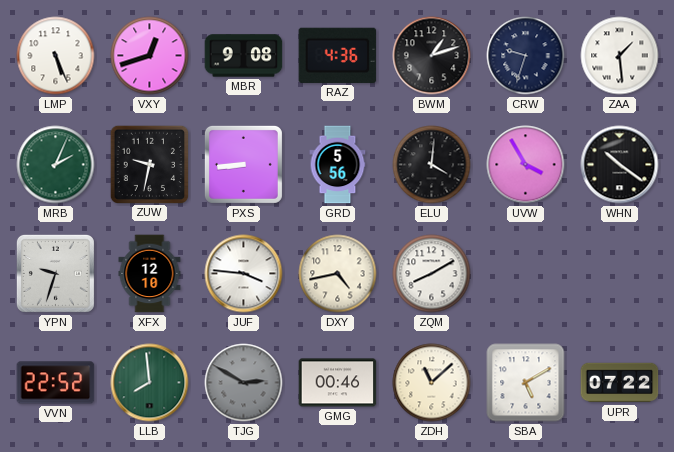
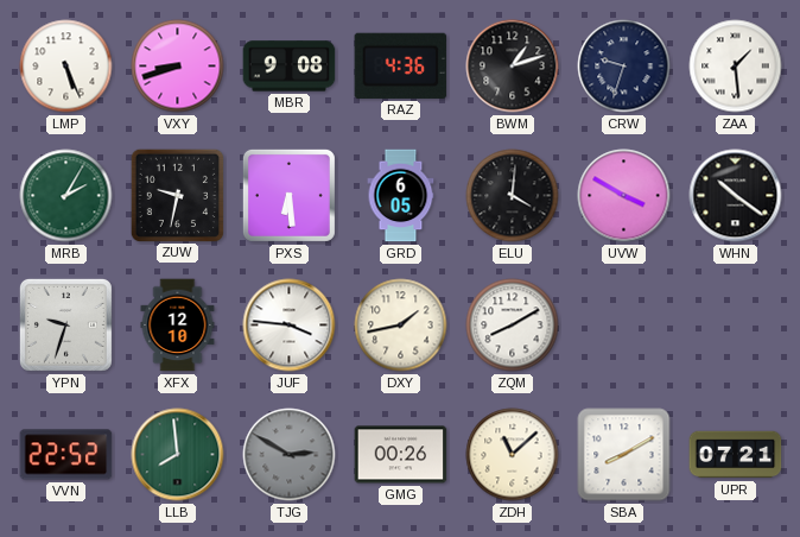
VXY: 12:42 -> 8:42
MRB: 2:04 -> 2:05
PXS: 8:44 -> 6:29
GRD: 5:56 -> 6:05
UVW: 3:55 -> 3:50
DXY: 4:43 -> 1:43
GMG: 00:46 -> 00:26
SBA: 5:10 -> 8:10
UPR: 07:22 -> 07:21
